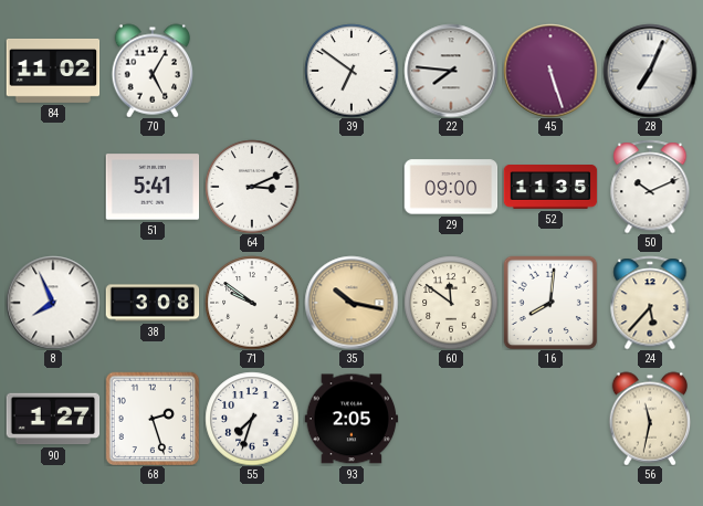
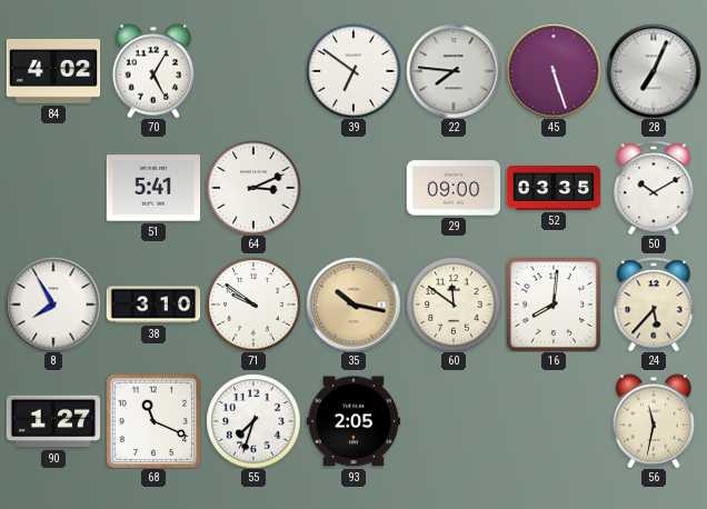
84: 11:02 -> 4:02
52: 11:35 -> 03:35
50: 10:11 -> 10:10
8: 7:56 -> 7:55
38: 3:08 -> 3:10
68: 2:27 -> 11:19
